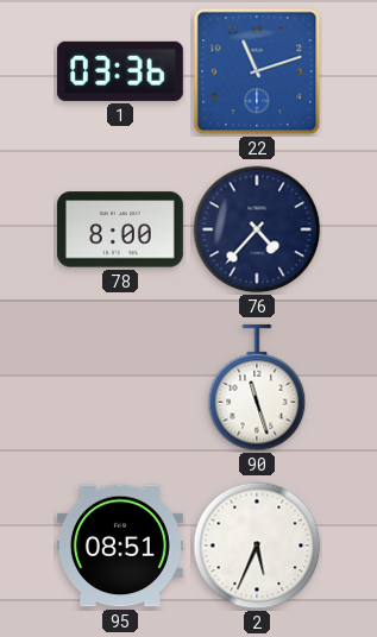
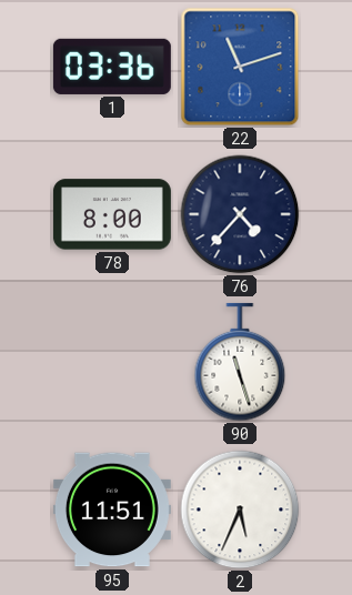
95: 08:51 -> 11:51
